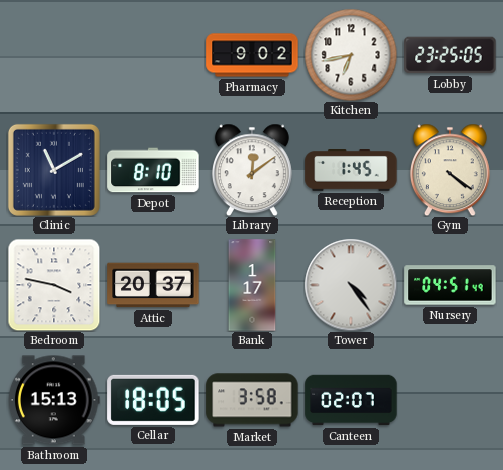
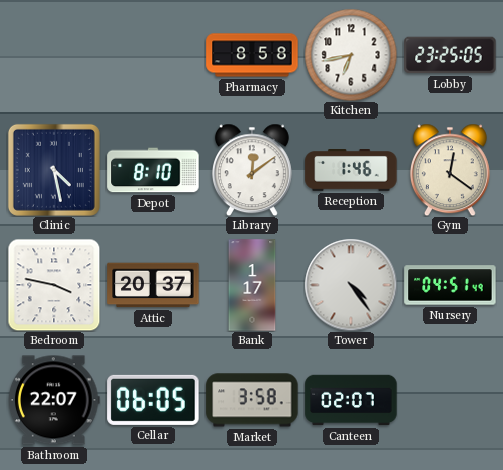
Pharmacy: 9:02 -> 8:58
Clinic: 11:10 -> 4:28
Reception: 1:45 -> 1:46
Gym: 4:21 -> 12:21
Bathroom: 15:13 -> 22:07
Cellar: 18:05 -> 06:05
